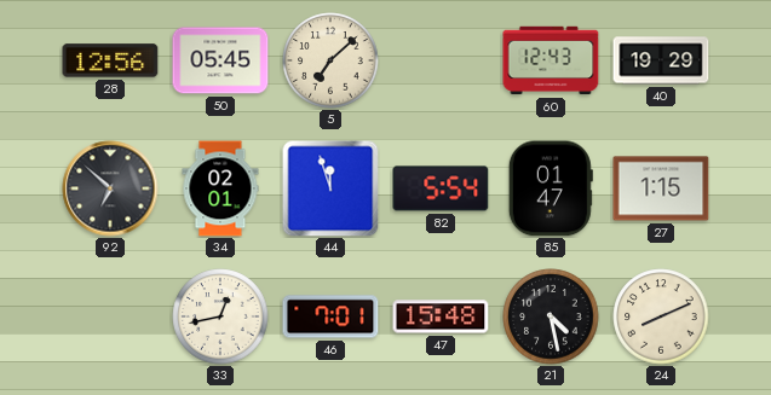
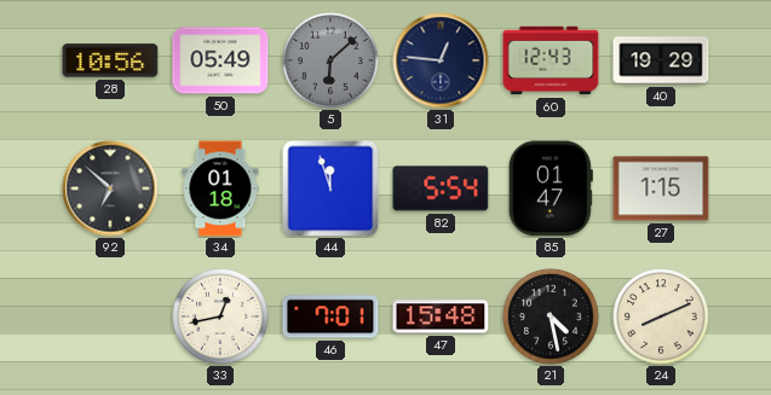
28: 12:56 -> 10:56
50: 05:45 -> 05:49
5: 7:08 -> 6:08
5 dial: cream -> grey
31: none -> 12:46
34: 02:01 -> 01:18
